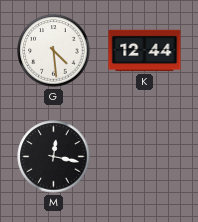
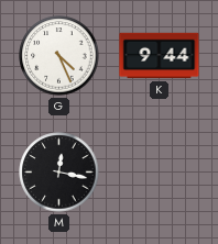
G: 4:29 -> 4:26
K: 12:44 -> 9:44
